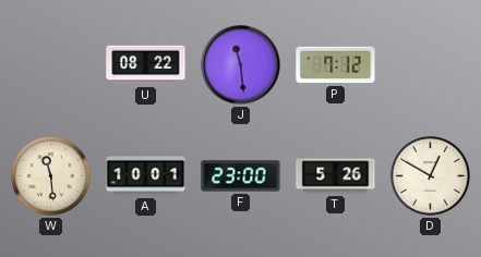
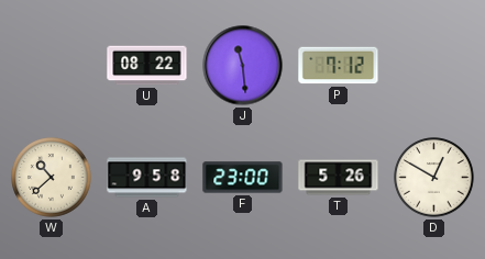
W: 11:29 -> 10:38
A: 10:01 -> 9:58
